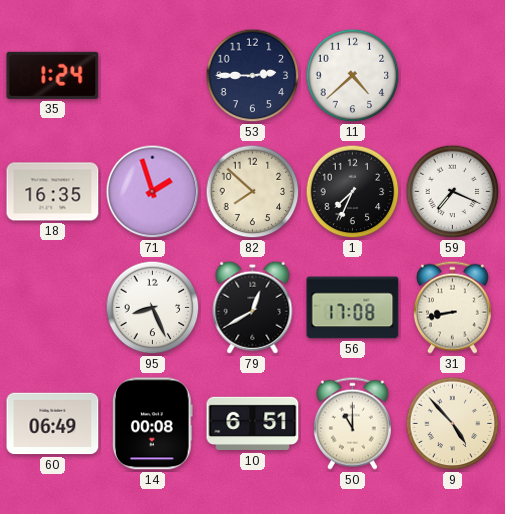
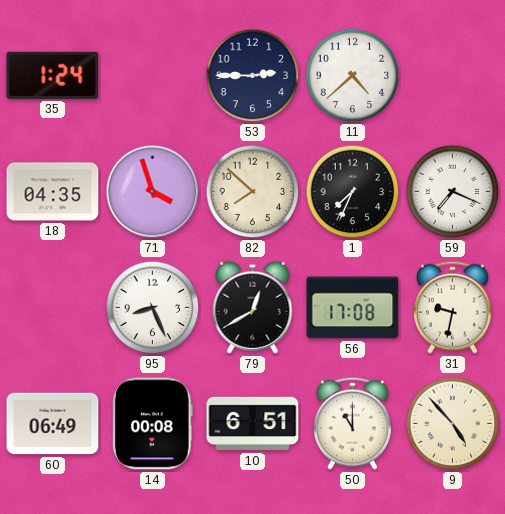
18: 16:35 -> 04:35
71: 1:57 -> 3:57
31: 8:43 -> 9:32
